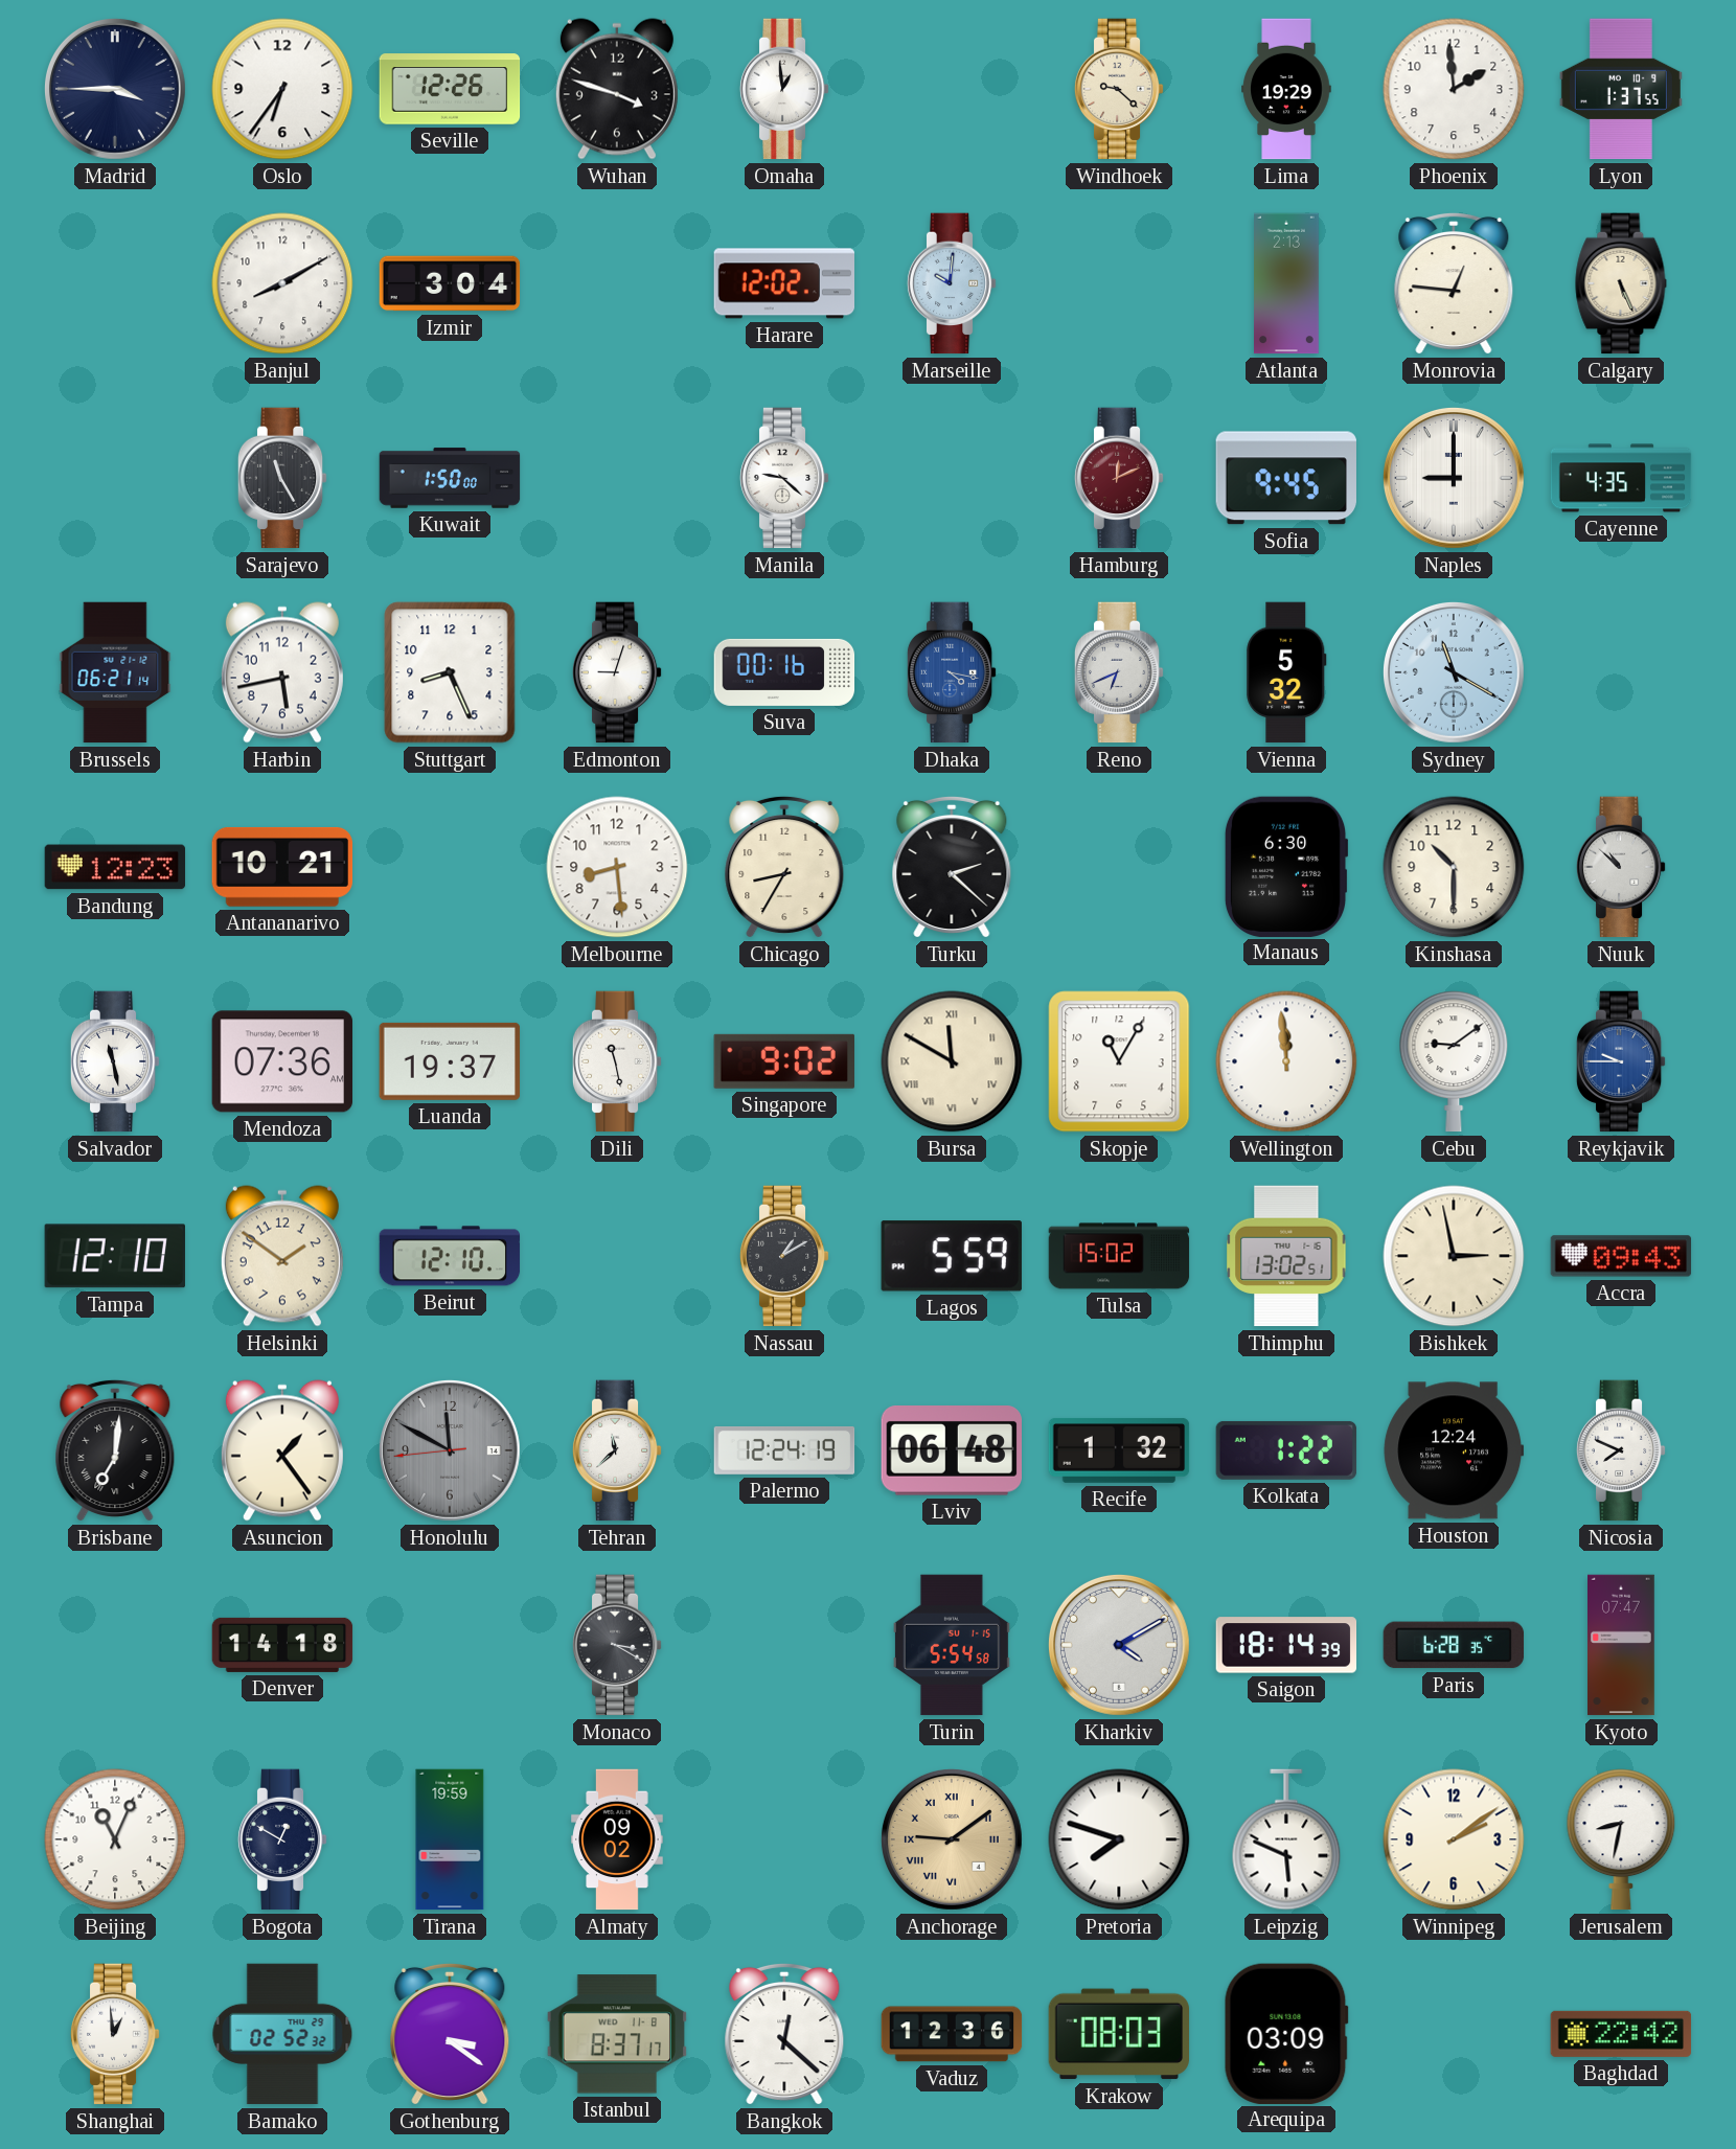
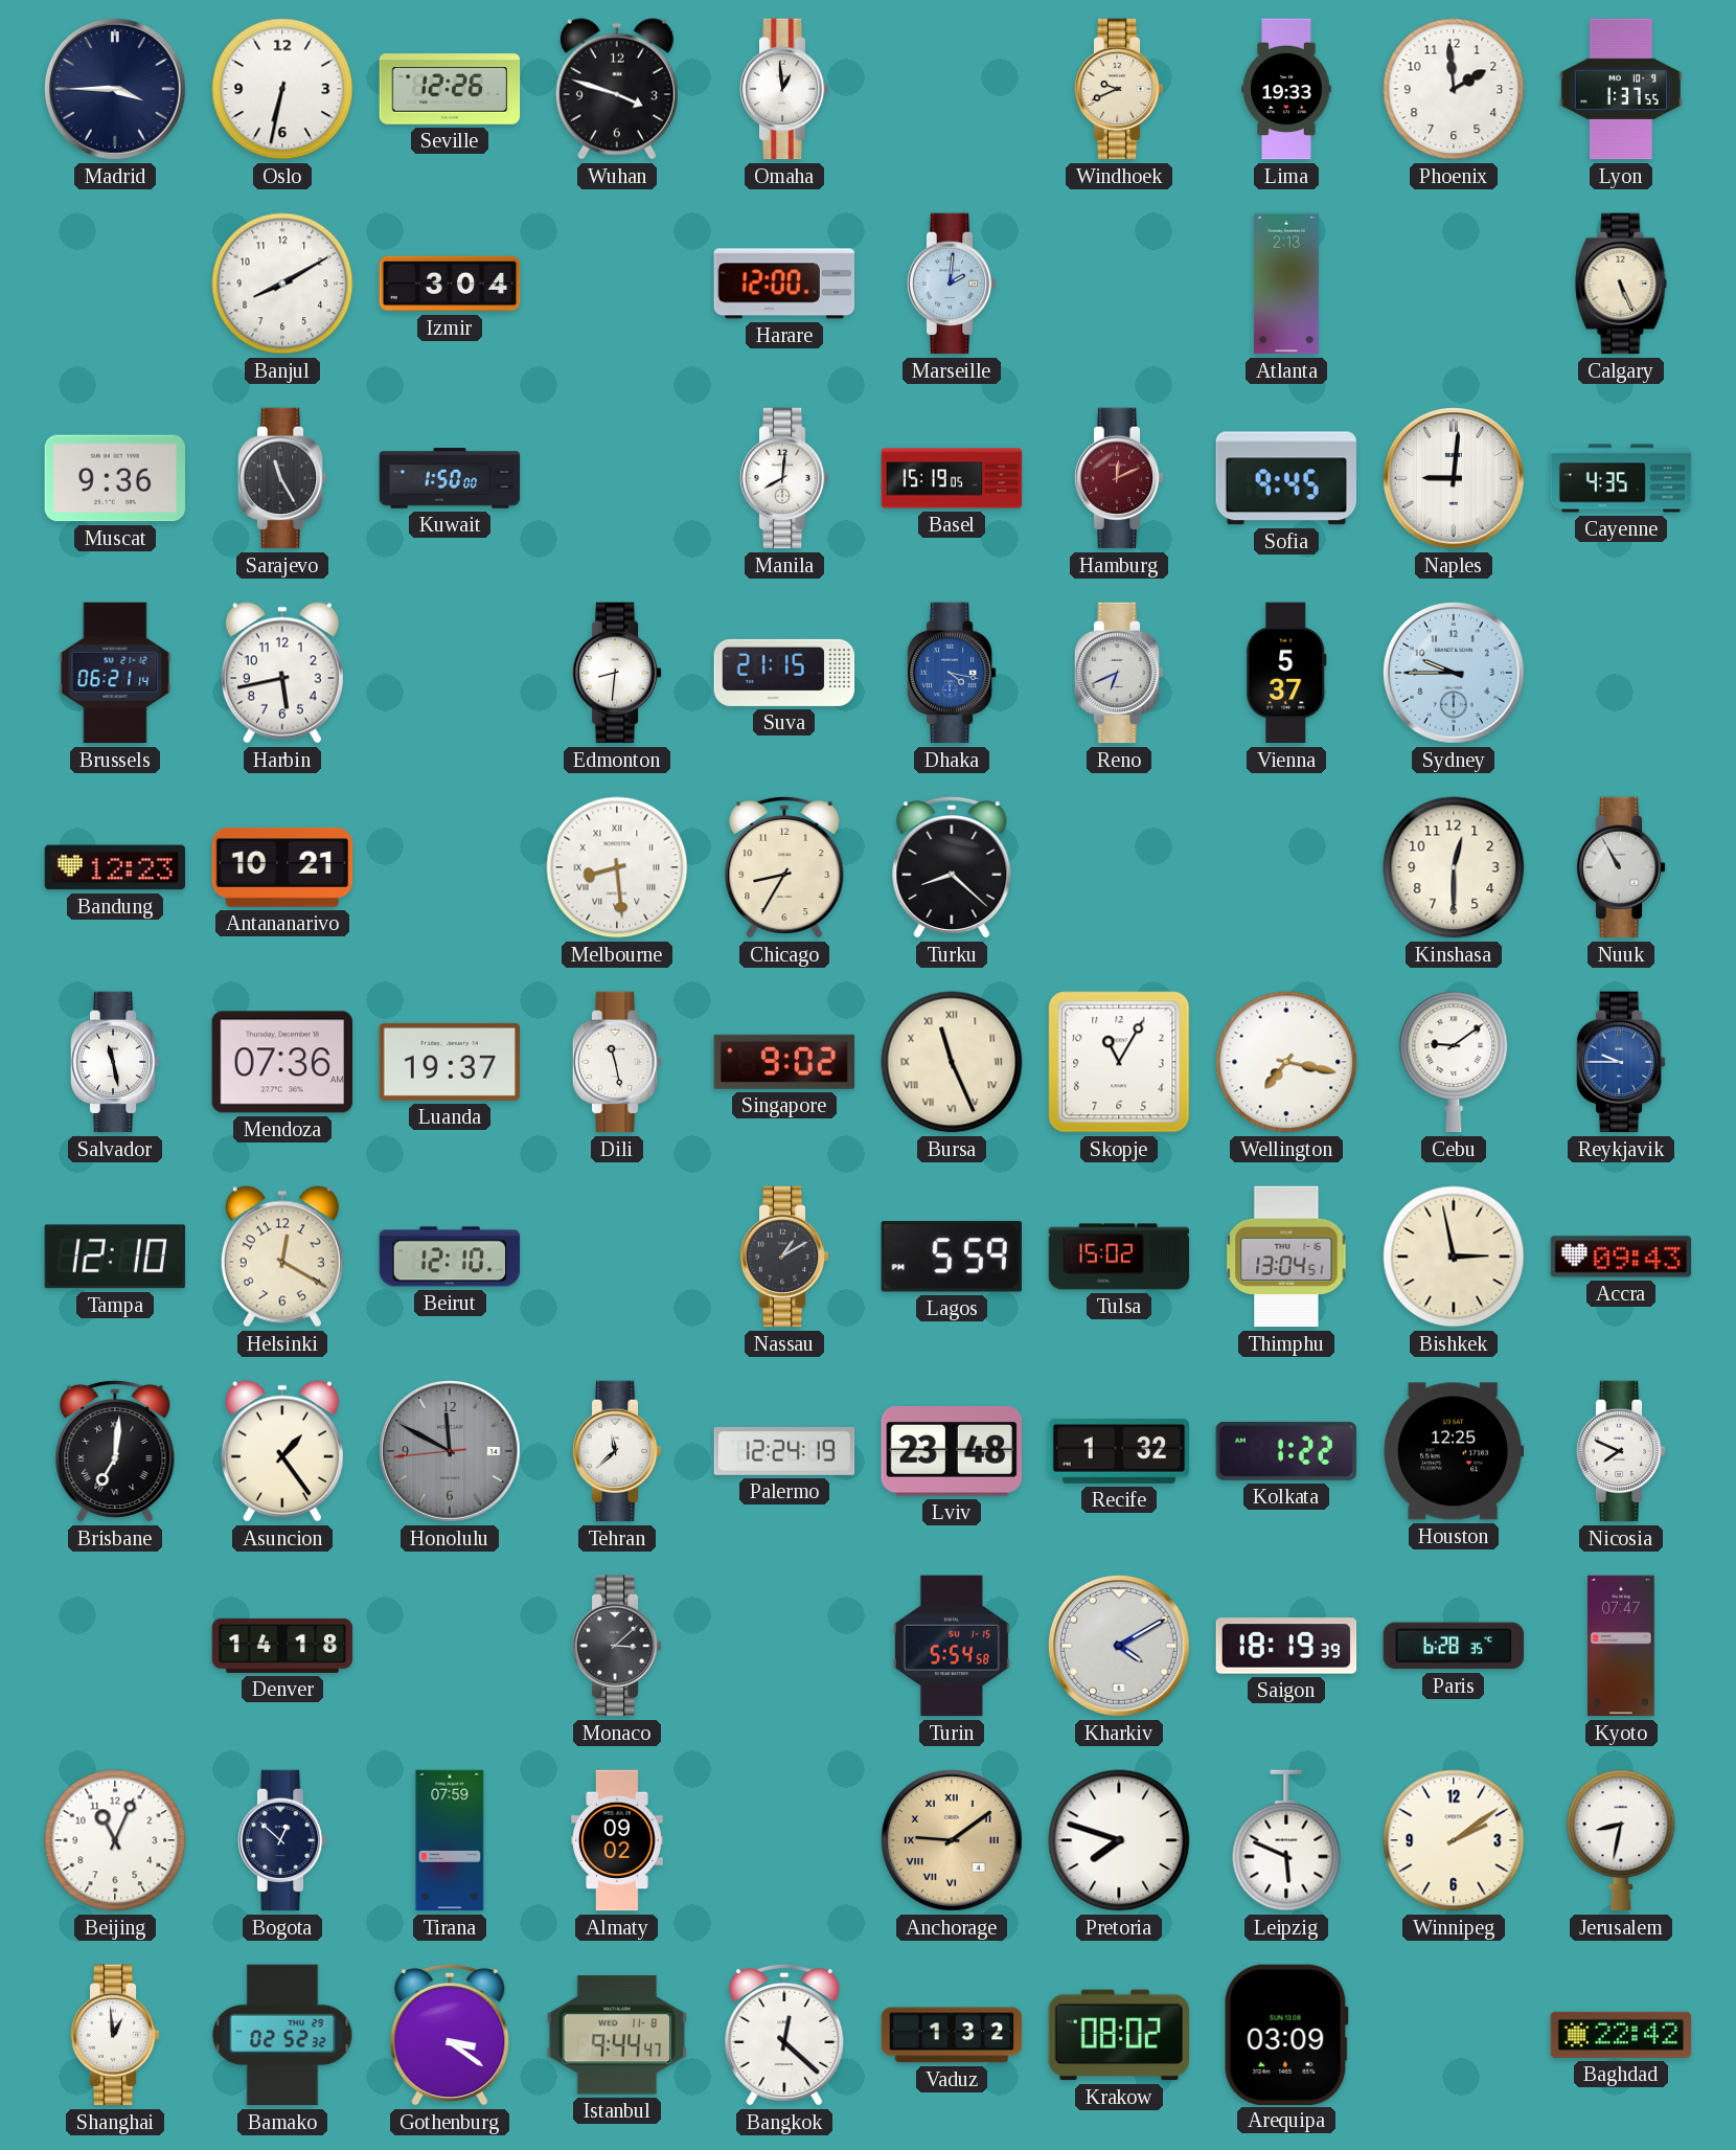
Oslo: 6:36 -> 6:32
Windhoek: 9:22 -> 9:41
Lima: 19:29 -> 19:33
Harare: 12:02 -> 12:00
Marseille: 10:01 -> 2:01
Monrovia: 12:46 -> none
Muscat: none -> 9:36
Manila: 9:22 -> 8:01
Basel: none -> 15:19
Naples: 9:00 -> 9:01
Stuttgart: 8:26 -> none
Edmonton: 9:03 -> 8:31
Suva: 00:16 -> 21:15
Vienna: 5:32 -> 5:37
Sydney: 11:20 -> 9:45
Melbourne numerals: Arabic -> Roman
Turku: 2:22 -> 8:22
Manaus: 6:30 -> none
Kinshasa: 10:30 -> 12:30
Nuuk: 10:52 -> 10:55
Bursa: 11:50 -> 11:26
Wellington: 11:59 -> 7:17
Helsinki: 1:51 -> 12:20
Thimphu: 13:02 -> 13:04
Lviv: 06:48 -> 23:48
Houston: 12:24 -> 12:25
Monaco: 3:20 -> 3:08
Saigon: 18:14 -> 18:19
Bogota: 12:50 -> 12:52
Tirana: 19:59 -> 07:59
Istanbul: 8:37 -> 9:44
Vaduz: 12:36 -> 1:32
Krakow: 08:03 -> 08:02
